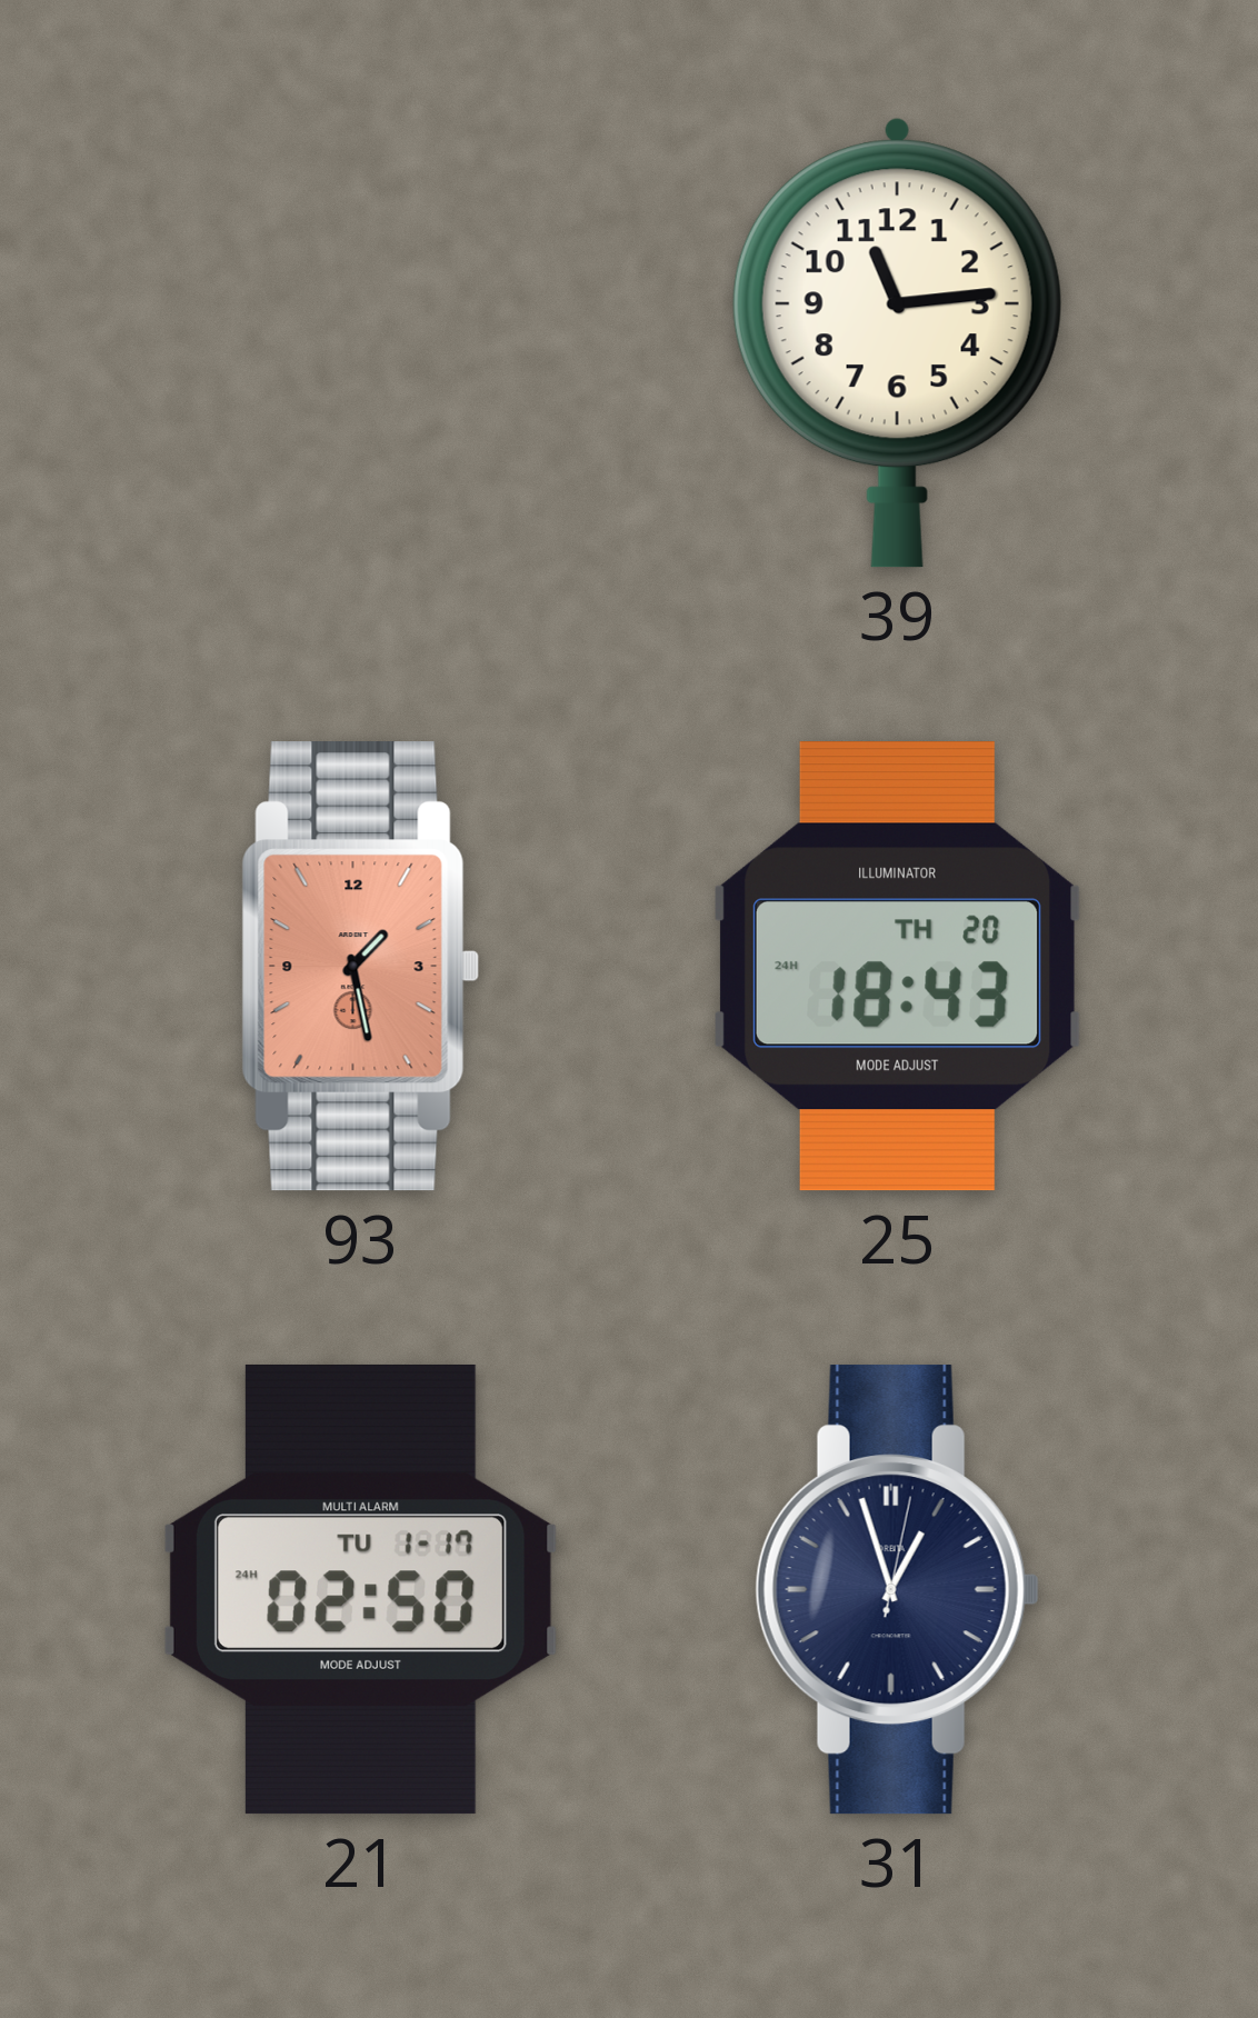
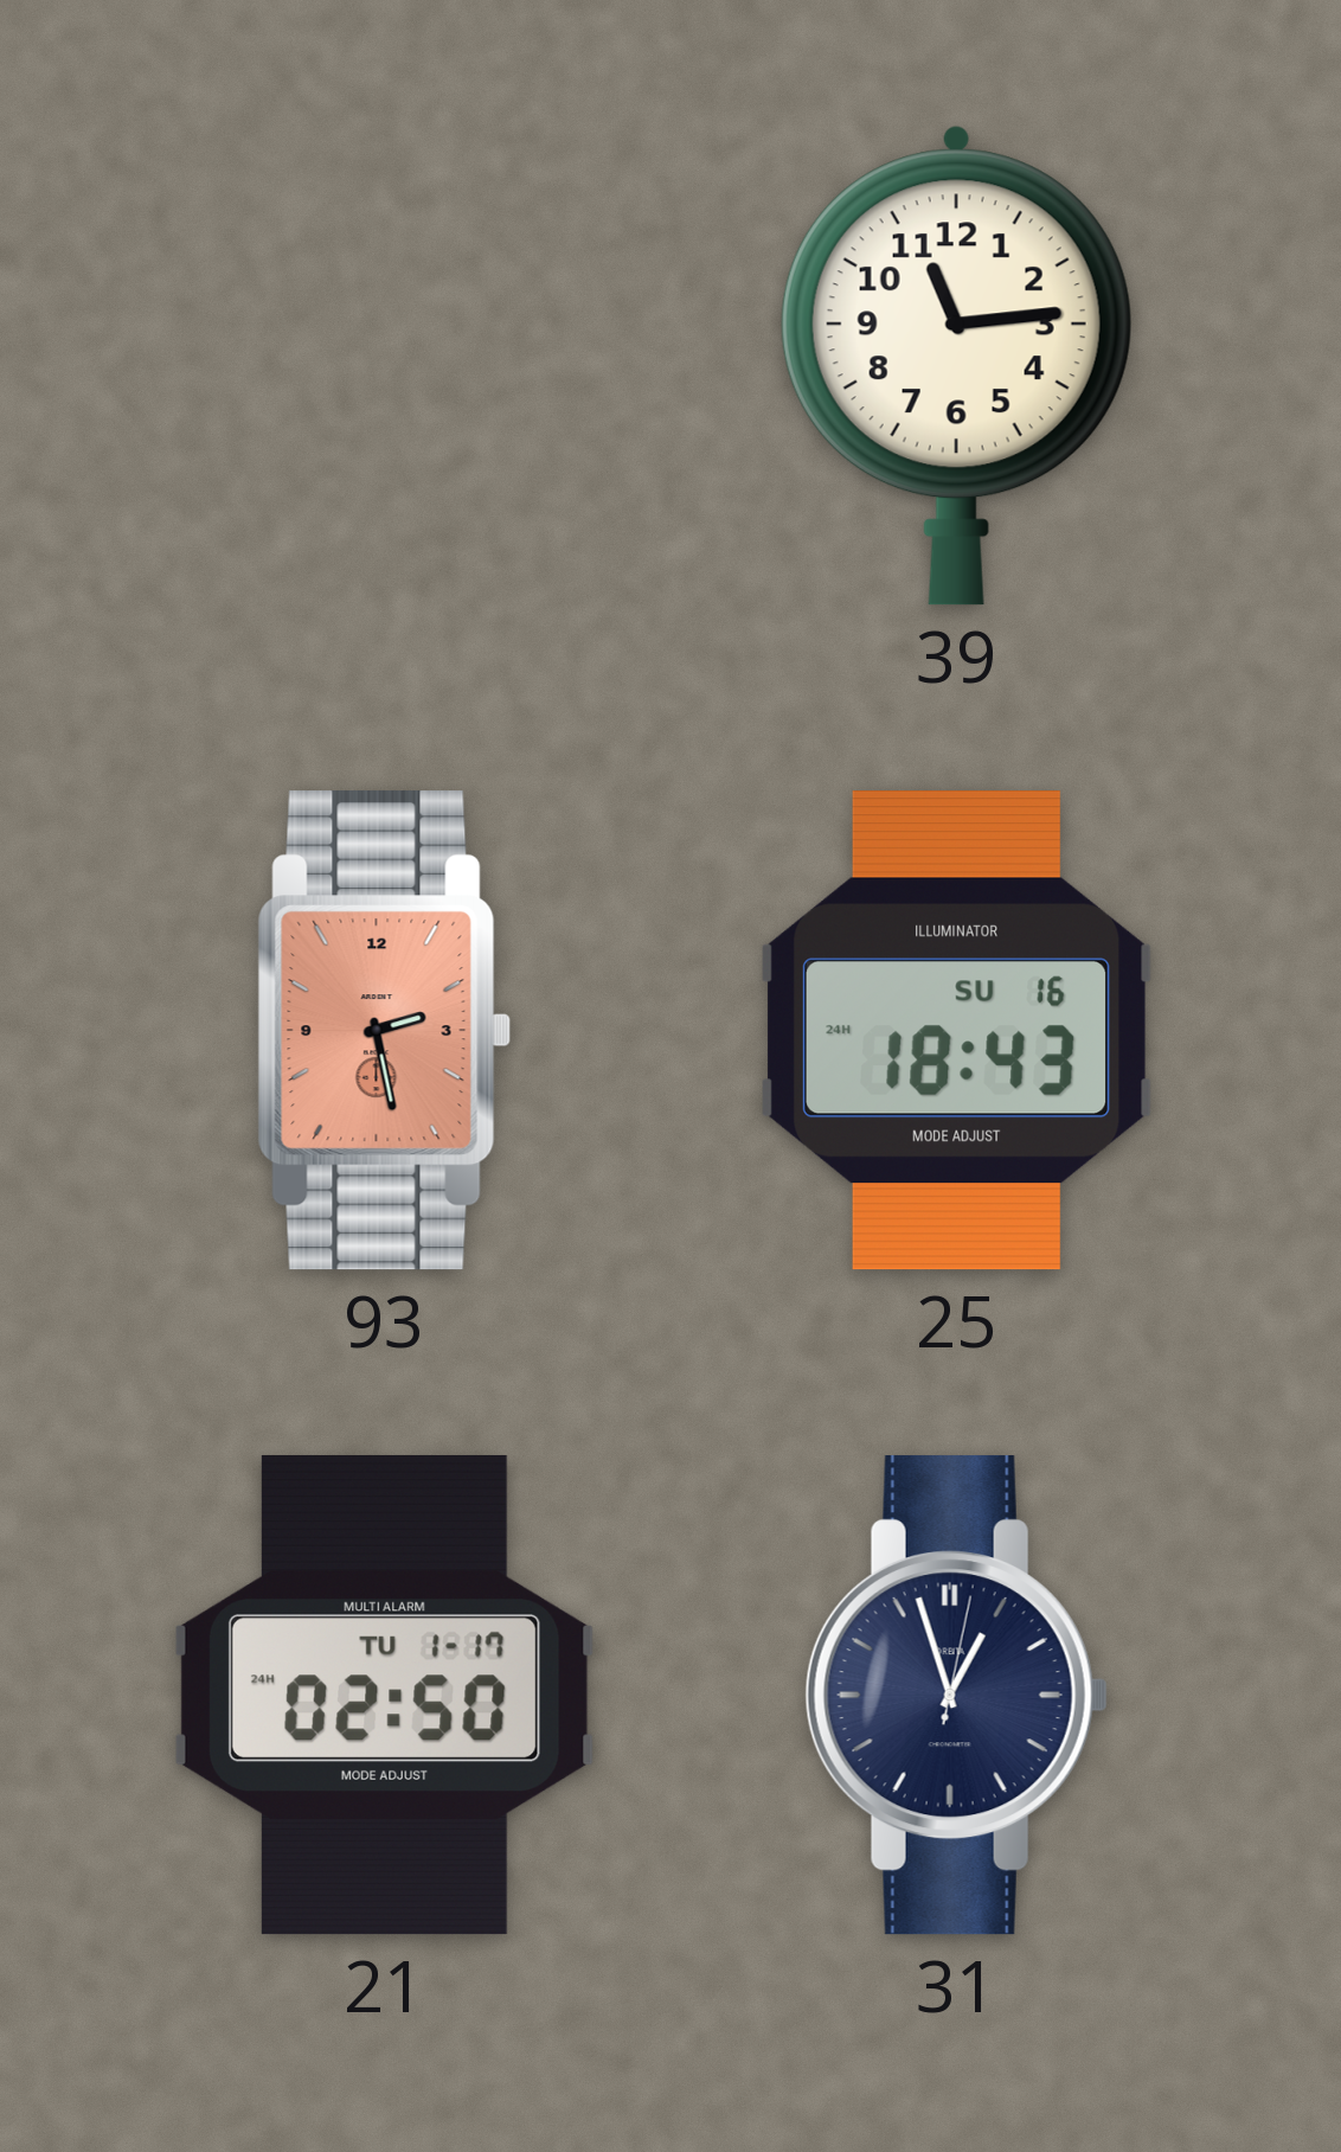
93: 1:28 -> 2:28
25 date: TH 20 -> SU 16
